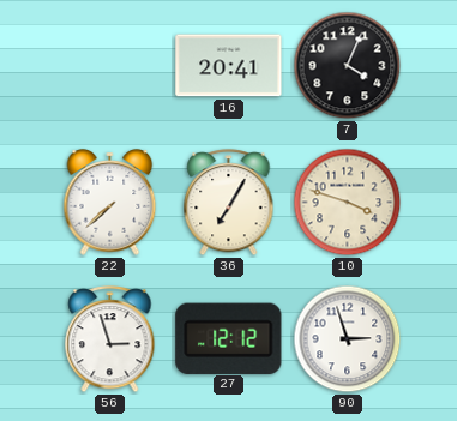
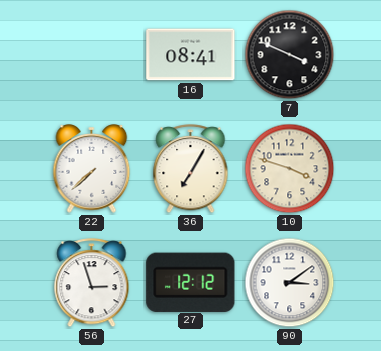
16: 20:41 -> 08:41
7: 4:04 -> 3:49
90: 2:57 -> 3:09
